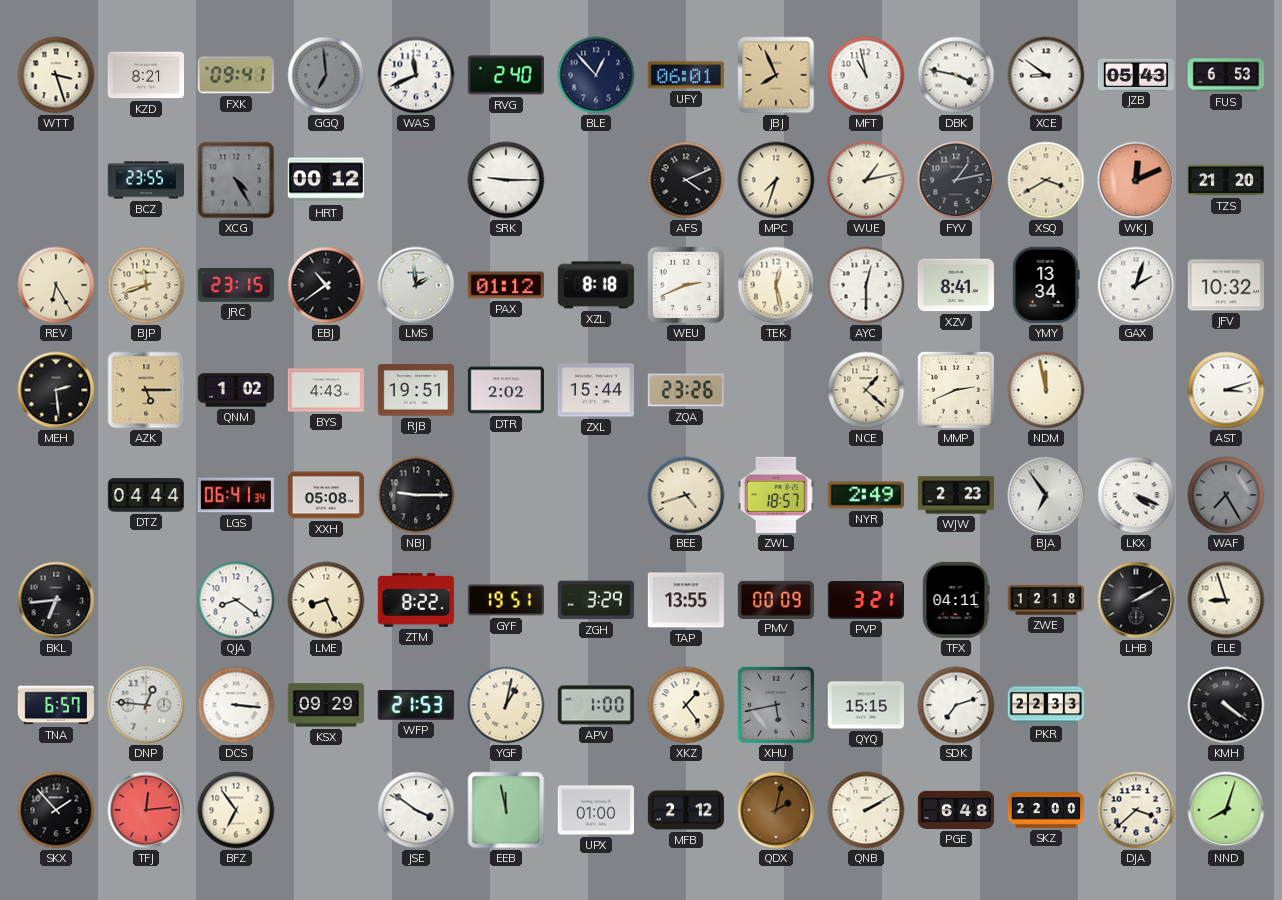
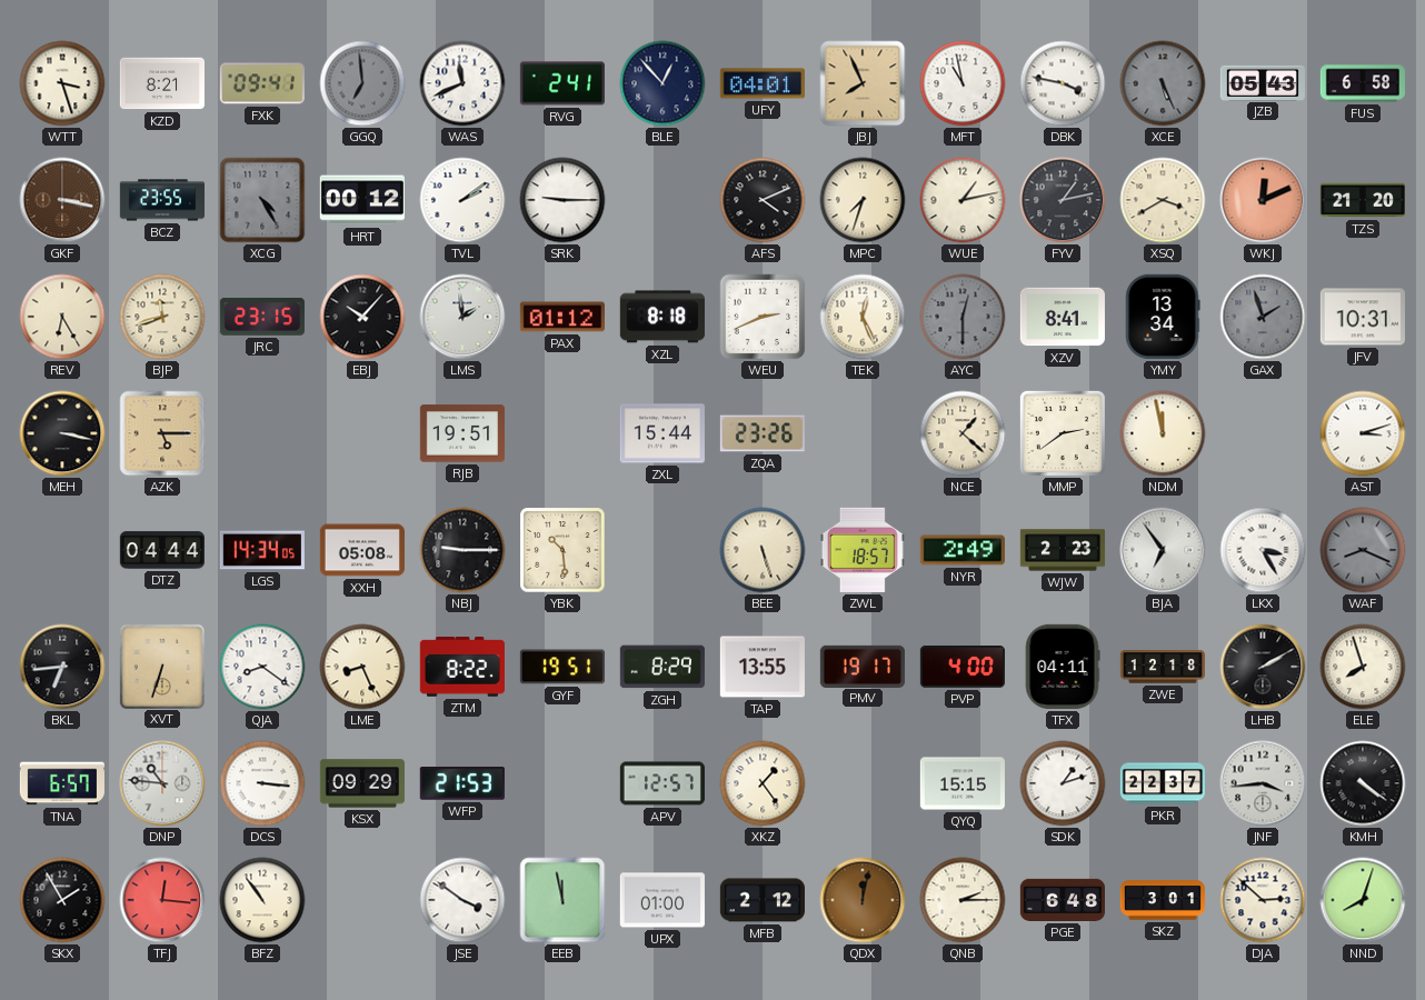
RVG: 2:40 -> 2:41
UFY: 06:01 -> 04:01
XCE: 8:51 -> 5:26
XCE dial: white -> grey
FUS: 6:53 -> 6:58
GKF: none -> 3:17
TVL: none -> 2:09
EBJ: 10:39 -> 10:07
TEK: 12:28 -> 12:26
AYC dial: white -> grey
GAX: 2:03 -> 1:57
GAX dial: white -> grey
JFV: 10:32 -> 10:31
MEH: 2:29 -> 3:17
QNM: 1:02 -> none
BYS: 4:43 -> none
DTR: 2:02 -> none
MMP: 2:41 -> 2:39
LGS: 06:41 -> 14:34
YBK: none -> 10:29
BEE: 4:42 -> 5:27
LKX: 4:19 -> 3:25
WAF: 7:25 -> 8:19
XVT: none -> 6:33
ZGH: 3:29 -> 8:29
PMV: 00:09 -> 19:17
PVP: 3:21 -> 4:00
ELE: 8:57 -> 7:57
DNP: 12:46 -> 10:46
YGF: 1:02 -> none
APV: 1:00 -> 12:57
XHU: 5:43 -> none
SDK: 7:12 -> 1:12
PKR: 22:33 -> 22:37
JNF: none -> 3:44
SKX: 1:53 -> 1:55
TFJ: 12:14 -> 12:16
BFZ: 6:54 -> 10:54
QDX: 2:02 -> 12:02
QNB: 2:10 -> 2:15
SKZ: 22:00 -> 3:01
DJA: 3:38 -> 2:52
